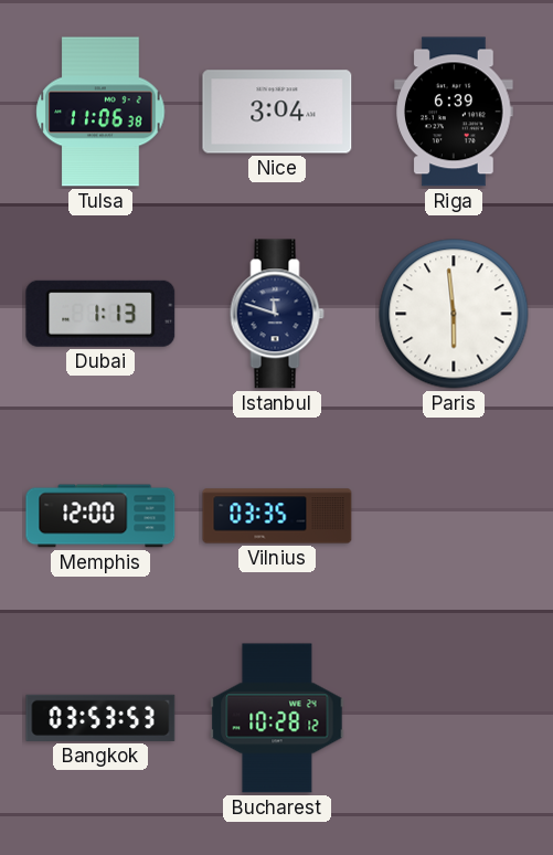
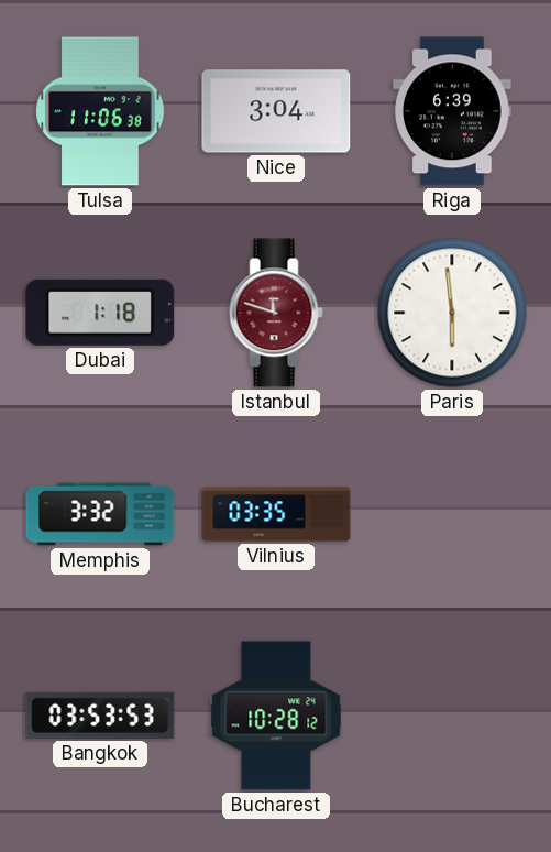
Dubai: 1:13 -> 1:18
Istanbul dial: navy -> burgundy
Memphis: 12:00 -> 3:32
